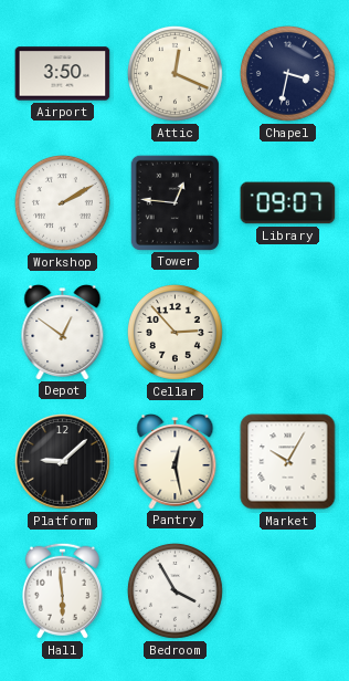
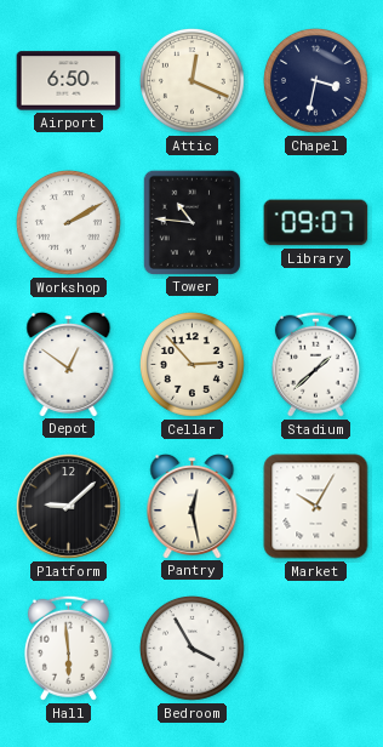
Airport: 3:50 -> 6:50
Tower: 12:46 -> 10:46
Stadium: none -> 1:38
